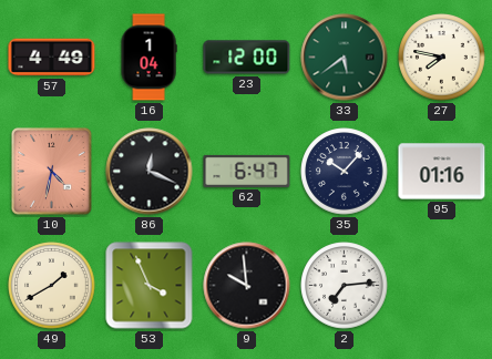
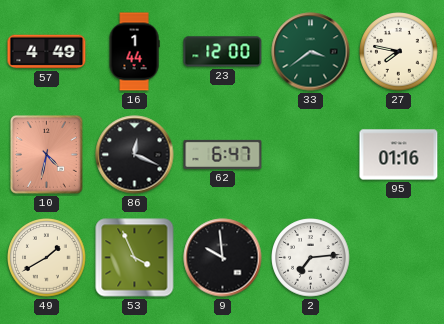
16: 1:04 -> 1:44
33: 5:39 -> 3:39
35: 10:07 -> none
